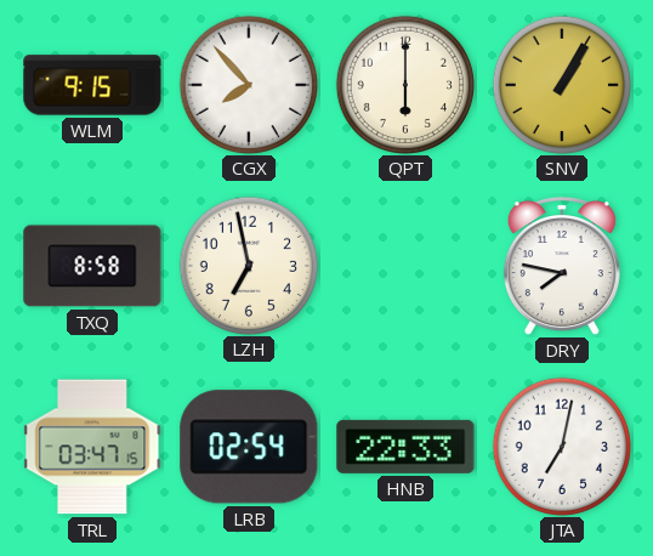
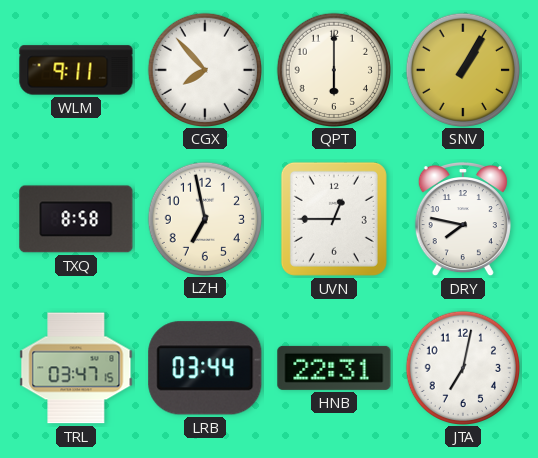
WLM: 9:15 -> 9:11
UVN: none -> 12:45
LRB: 02:54 -> 03:44
HNB: 22:33 -> 22:31
